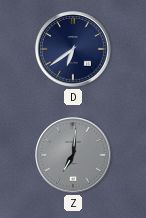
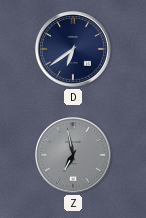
Z: 7:01 -> 6:58
